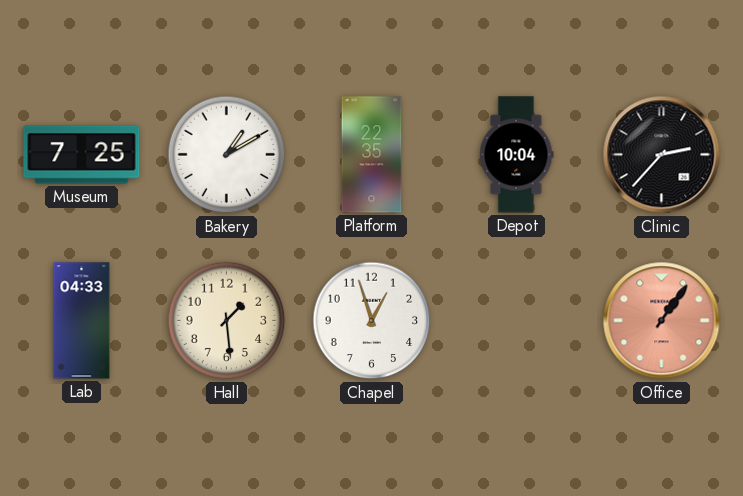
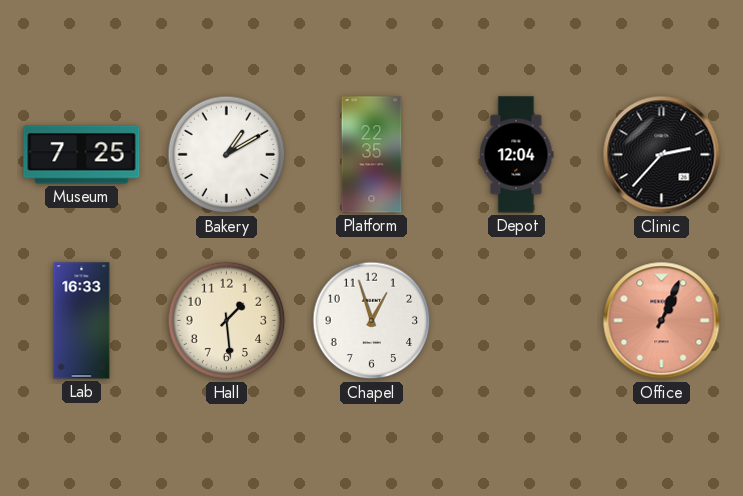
Depot: 10:04 -> 12:04
Lab: 04:33 -> 16:33
Office: 1:06 -> 1:04
